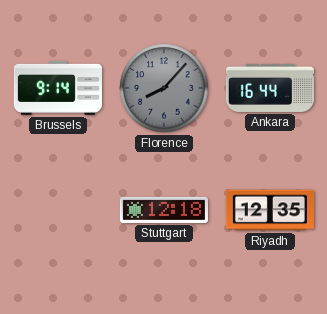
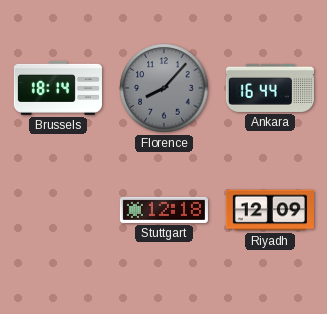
Brussels: 9:14 -> 18:14
Riyadh: 12:35 -> 12:09
